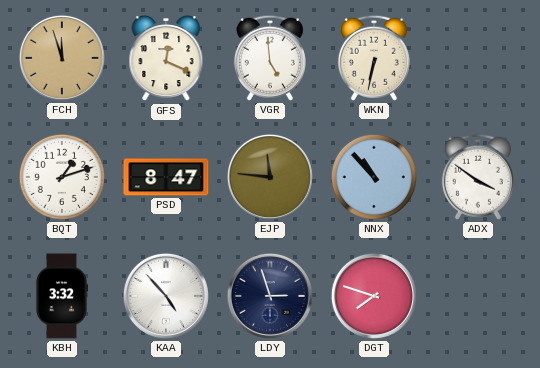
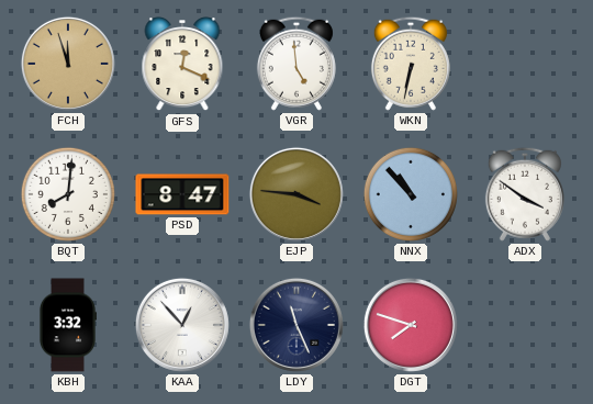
BQT: 1:12 -> 8:01
EJP: 11:46 -> 3:46
KAA: 4:53 -> 12:53
LDY: 2:57 -> 11:26
